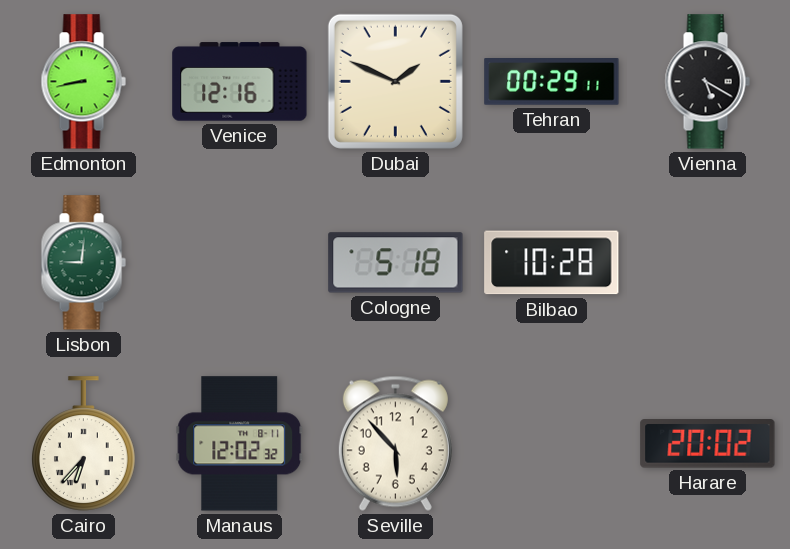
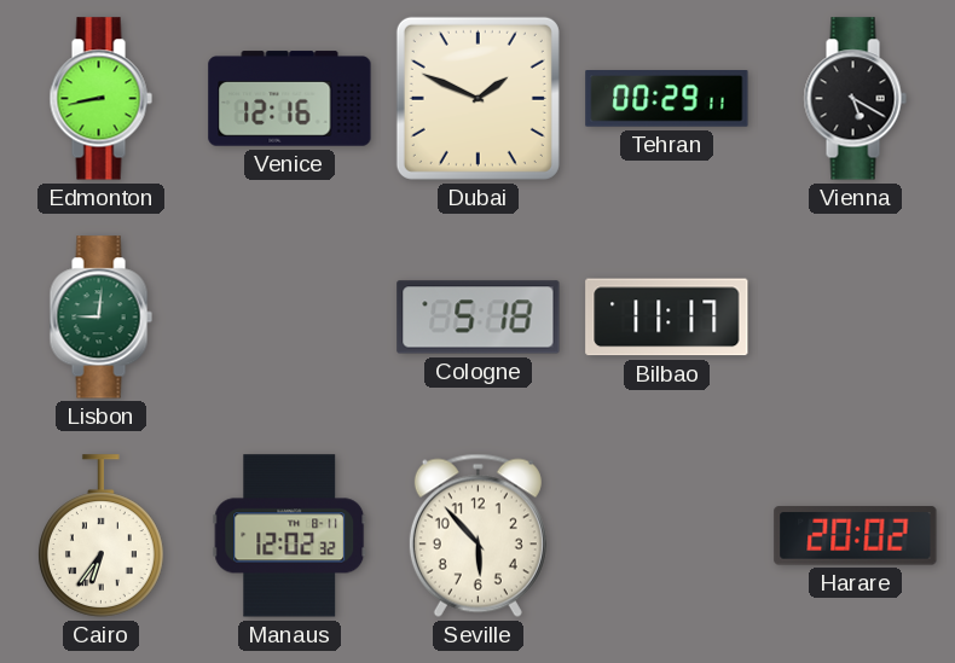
Bilbao: 10:28 -> 11:17
Cairo: 6:37 -> 6:36
